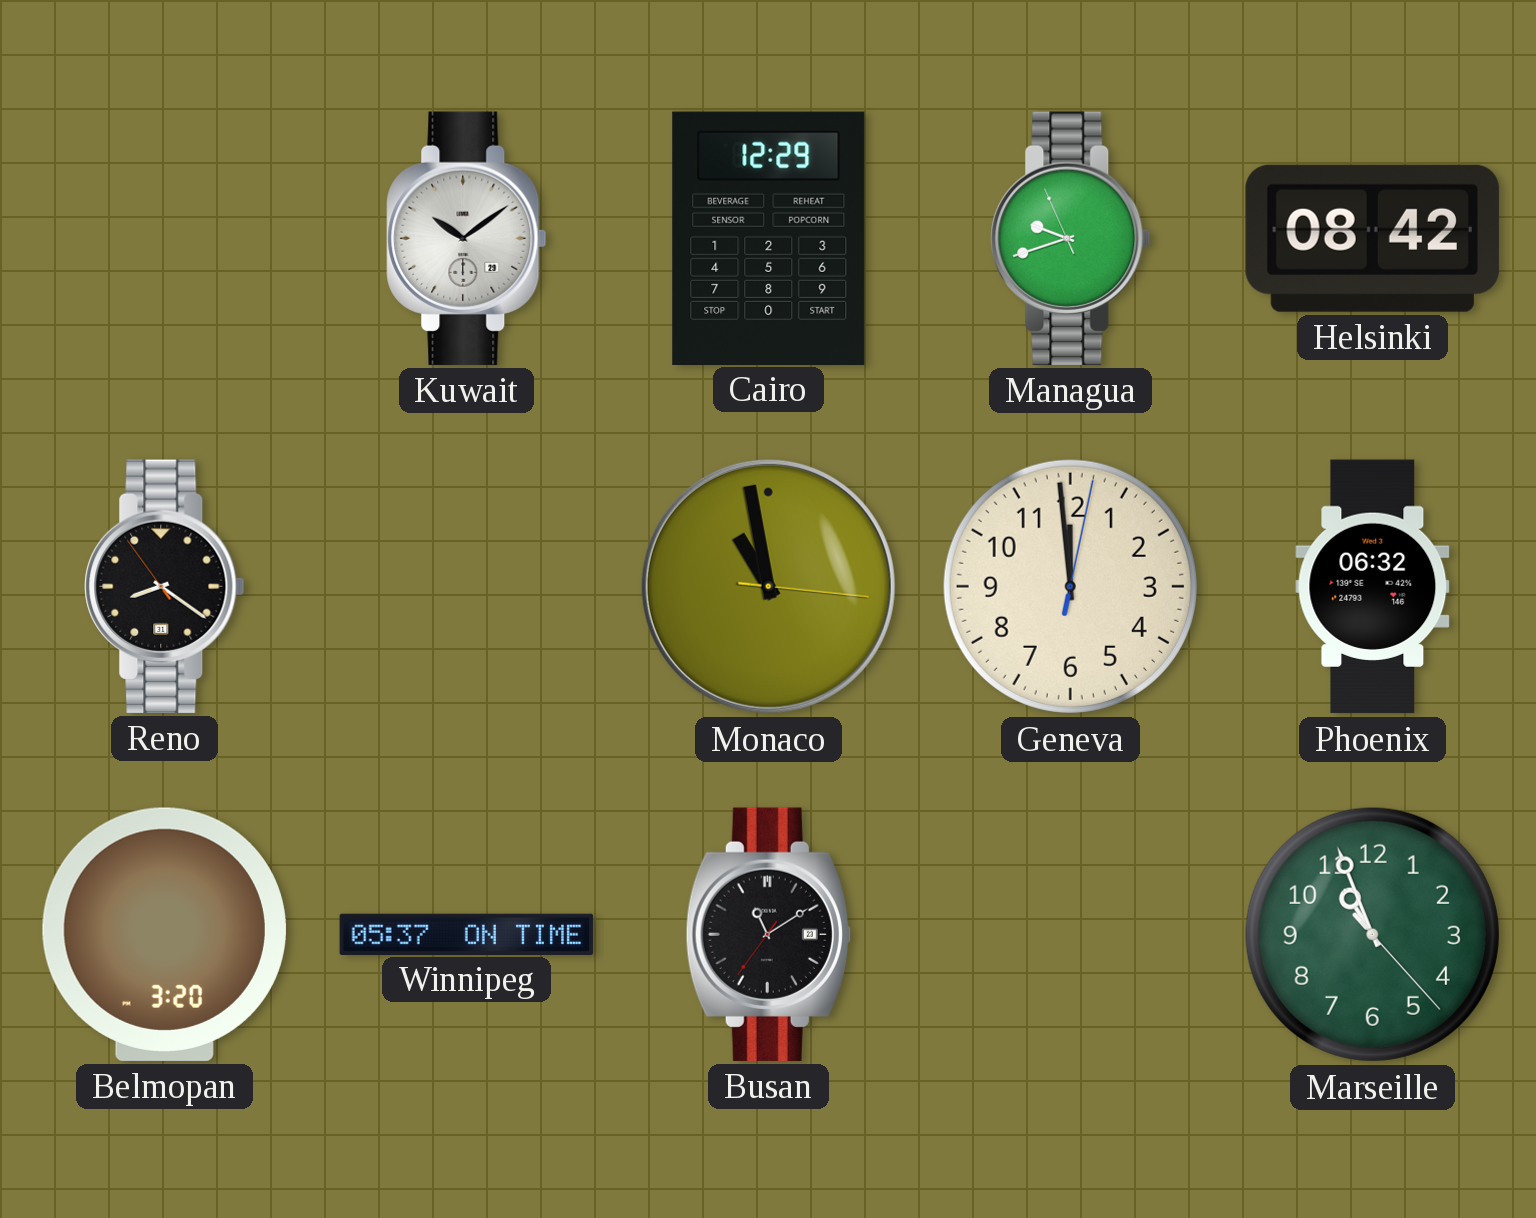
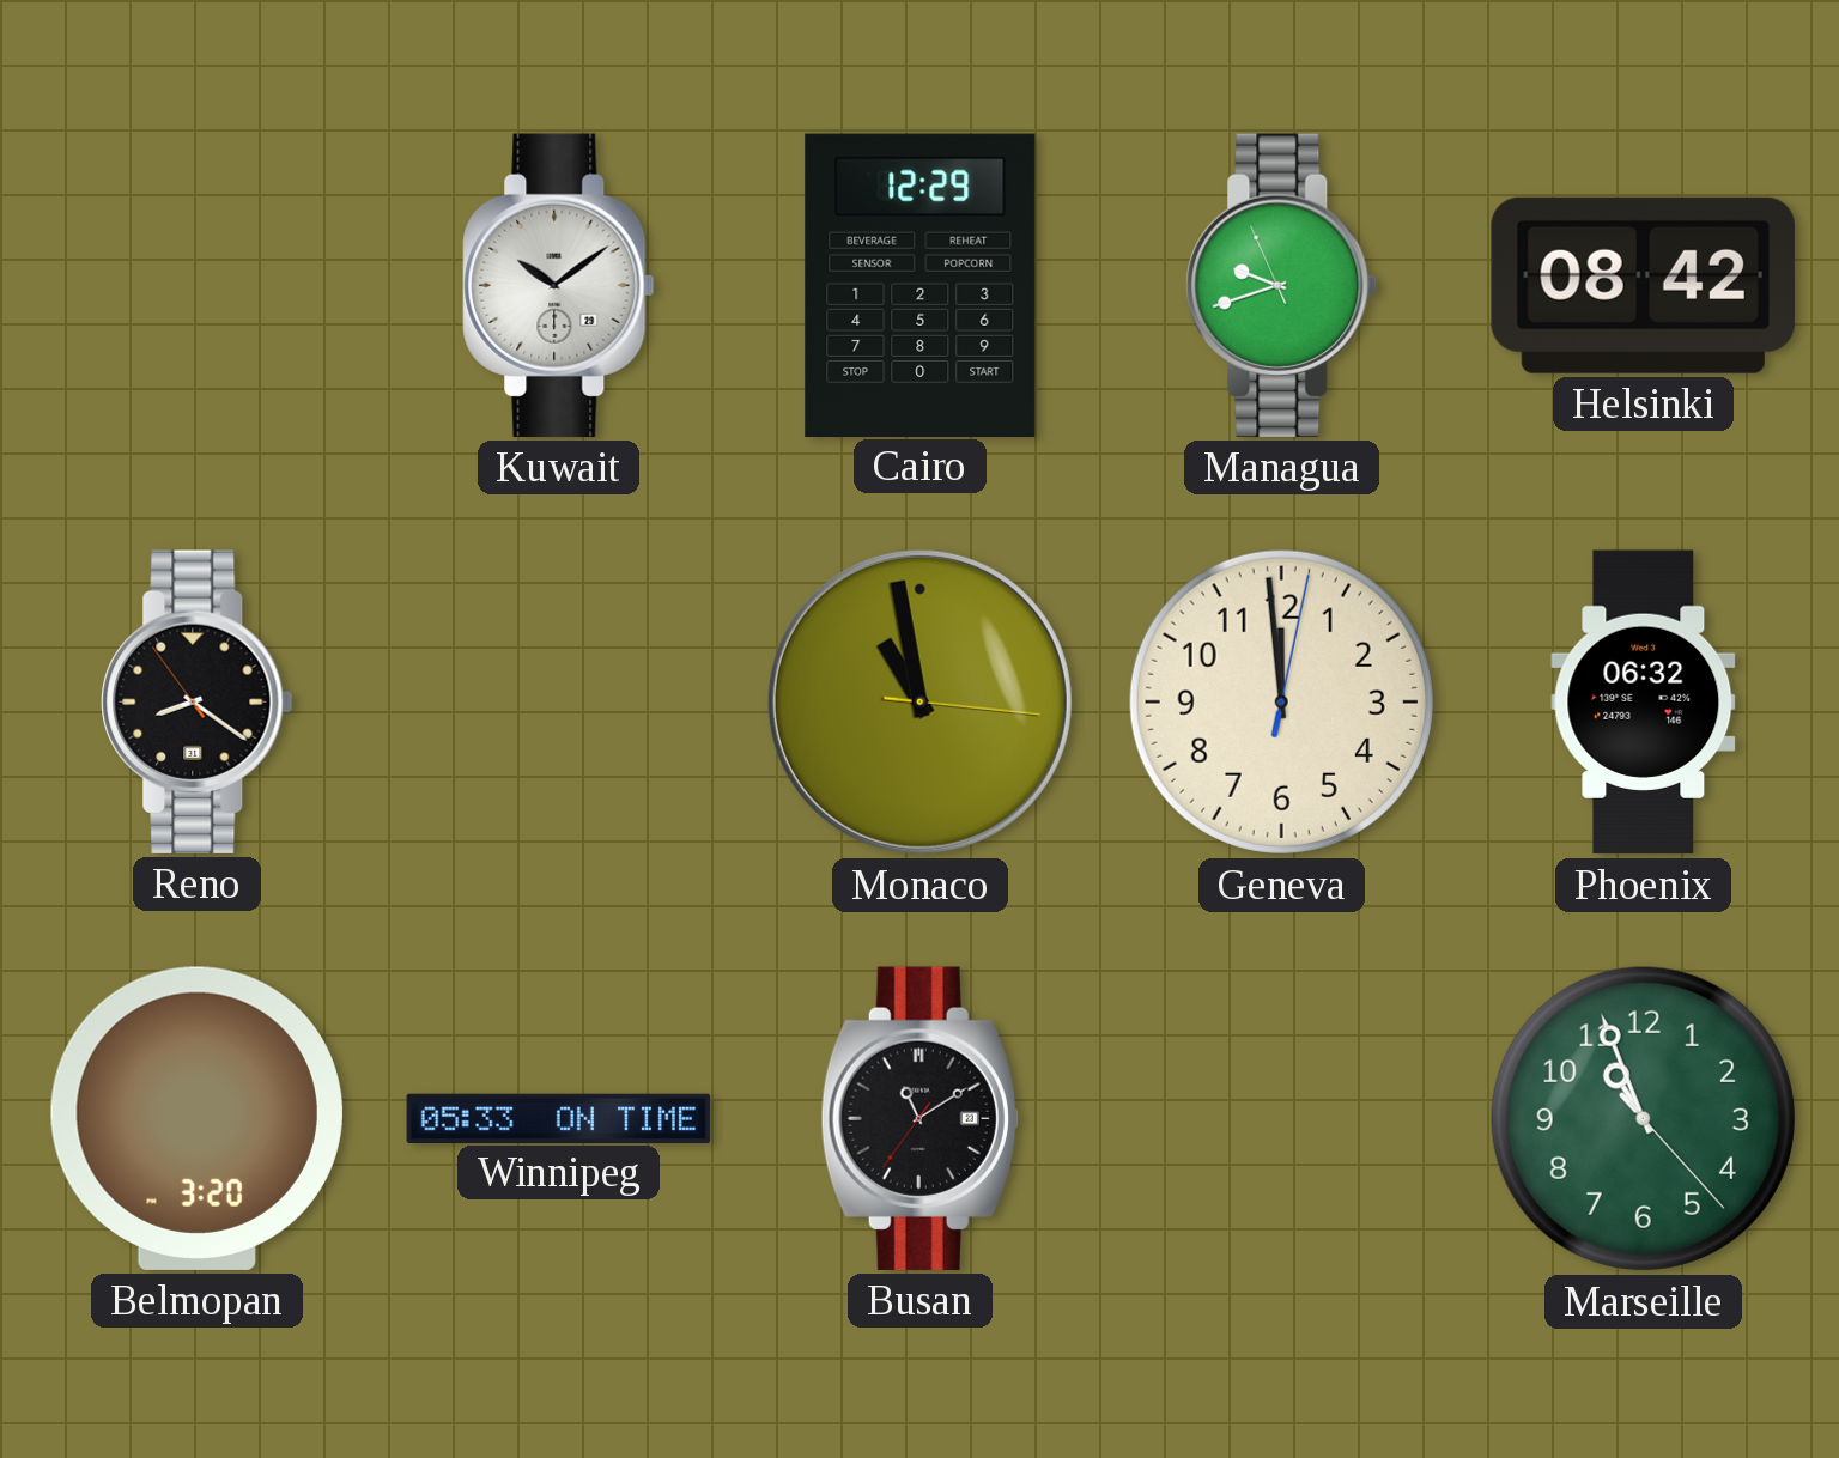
Winnipeg: 05:37 -> 05:33
